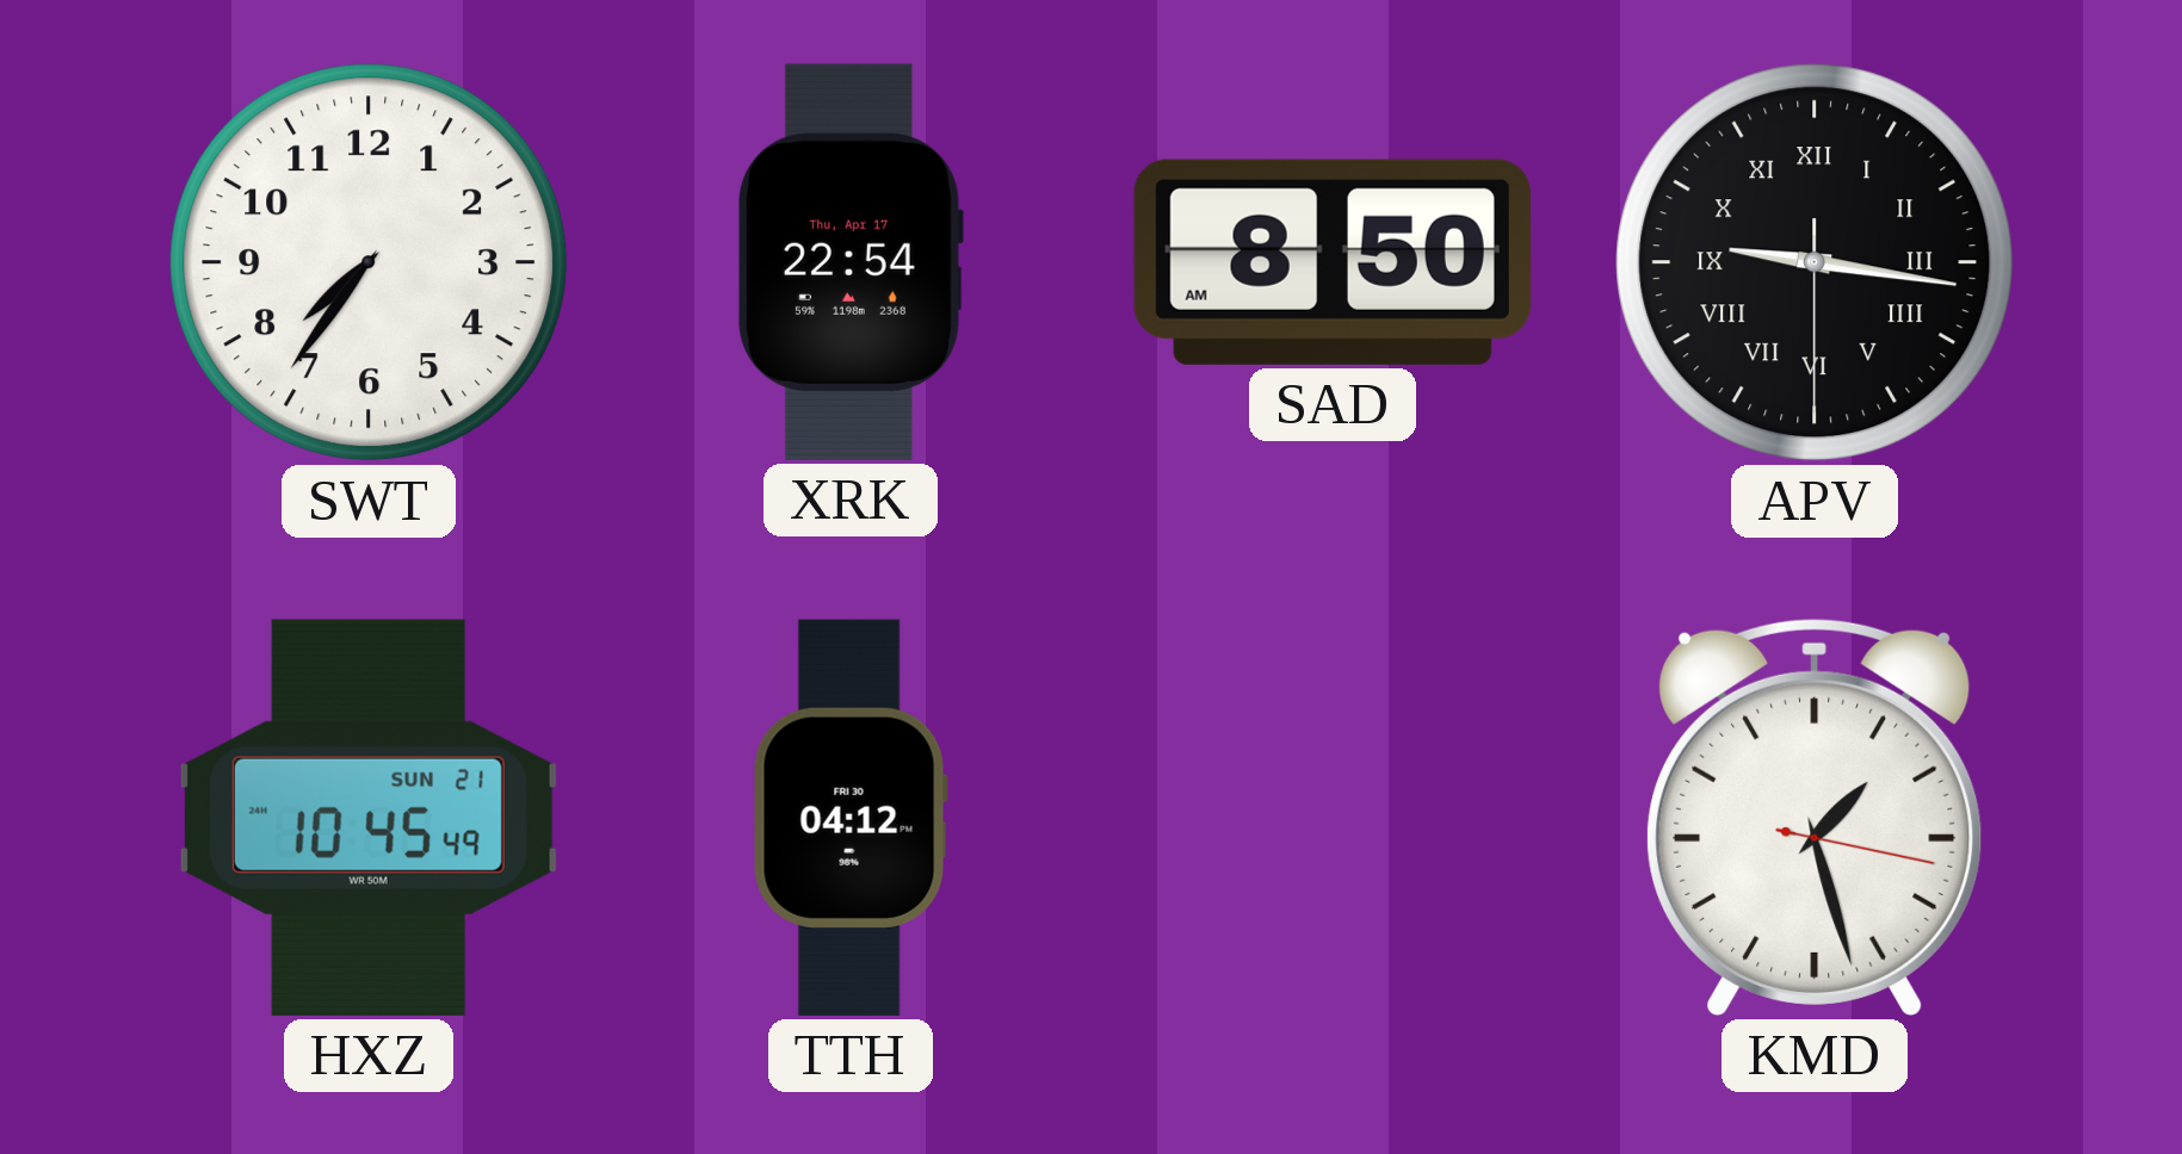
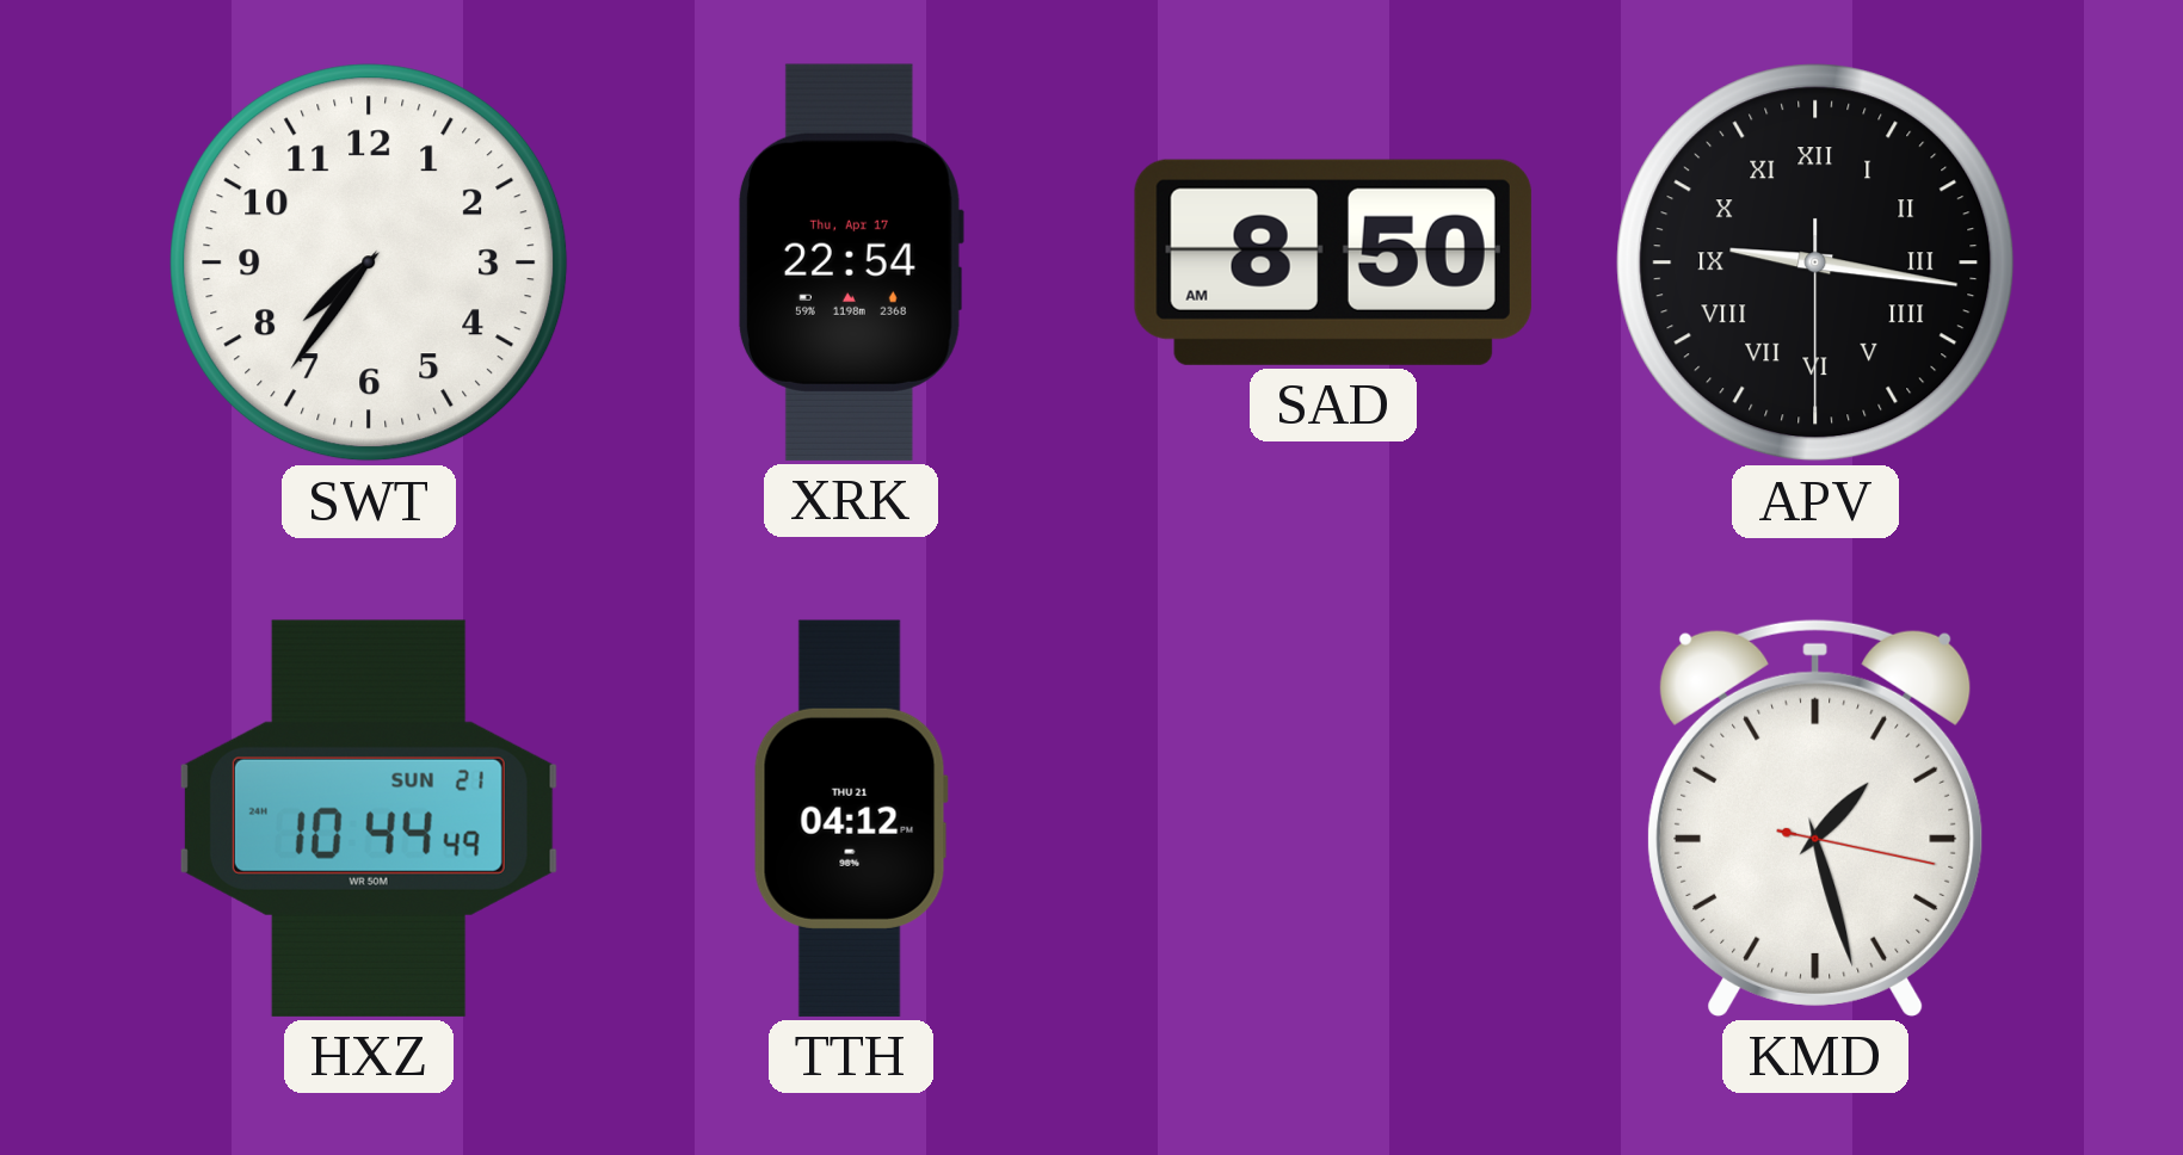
HXZ: 10:45 -> 10:44
TTH date: FRI 30 -> THU 21
